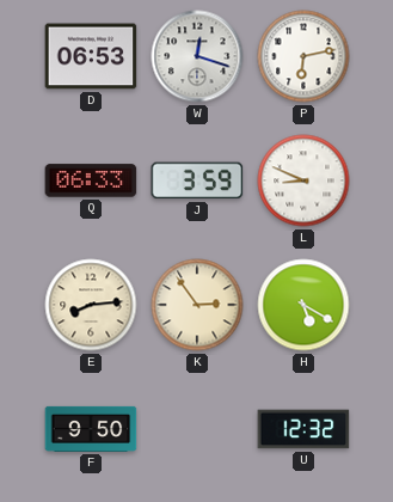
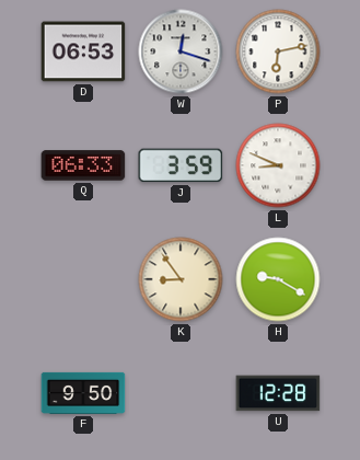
E: 8:14 -> none
K: 2:54 -> 8:54
H: 5:20 -> 9:20
U: 12:32 -> 12:28
